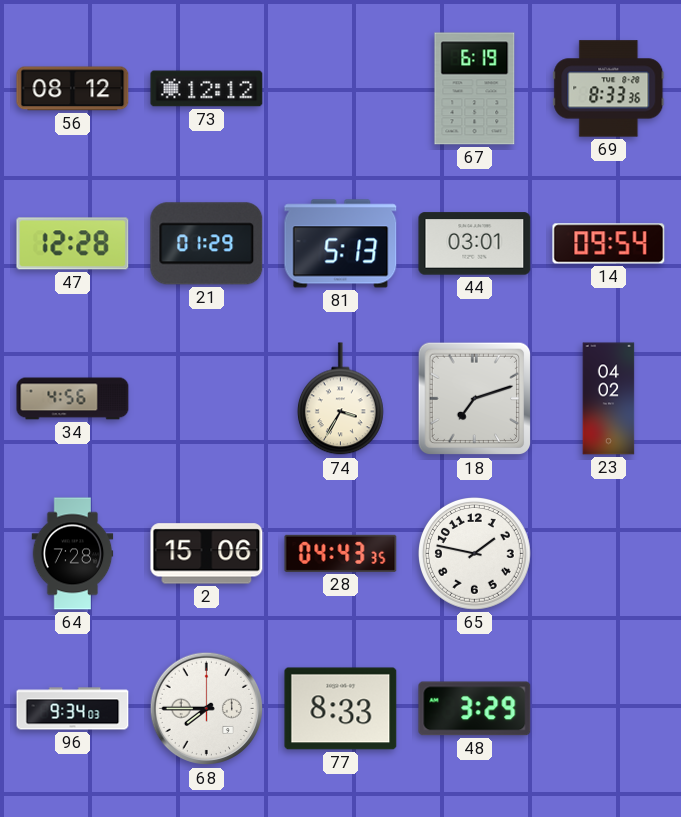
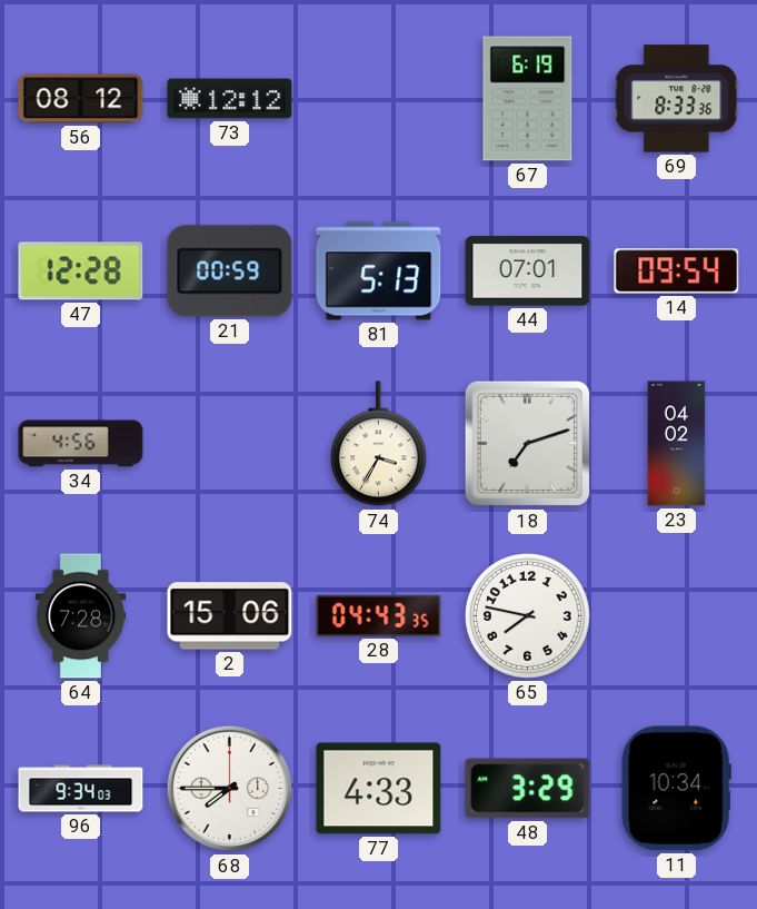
21: 01:29 -> 00:59
44: 03:01 -> 07:01
65: 1:47 -> 7:47
77: 8:33 -> 4:33
11: none -> 10:34
